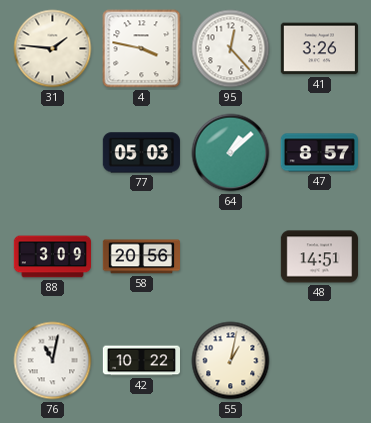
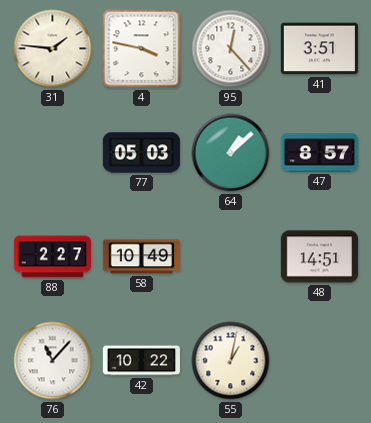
41: 3:26 -> 3:51
88: 3:09 -> 2:27
58: 20:56 -> 10:49
76: 11:02 -> 11:07
